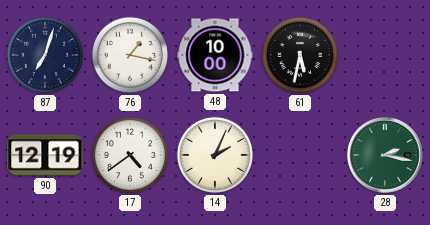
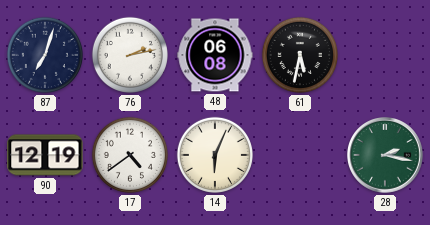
76: 1:17 -> 2:13
48: 10:00 -> 06:08
14: 2:04 -> 6:04
